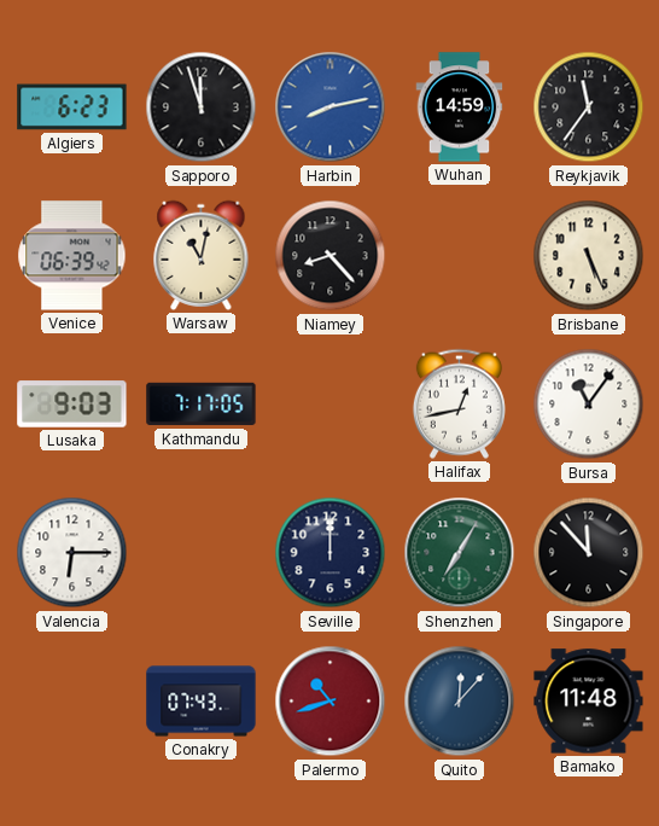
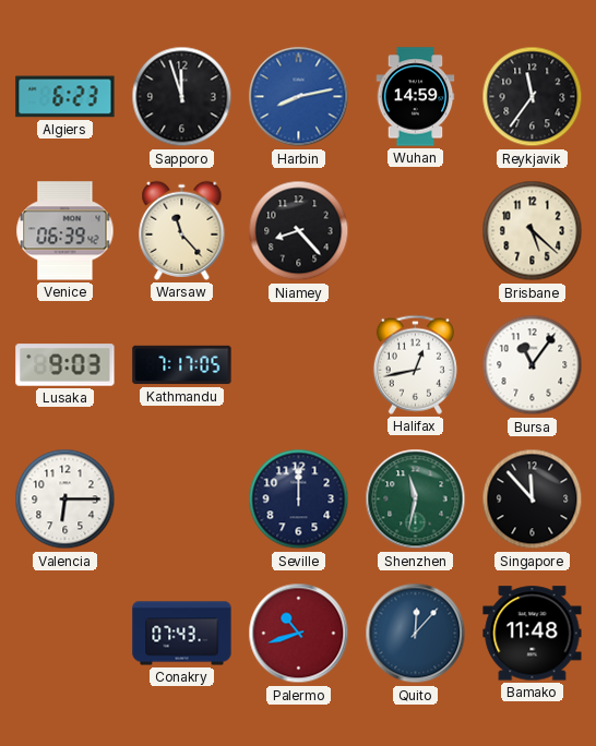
Warsaw: 11:02 -> 11:23
Brisbane: 5:26 -> 5:22
Shenzhen: 7:05 -> 11:32
